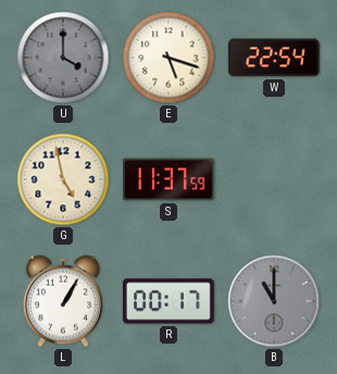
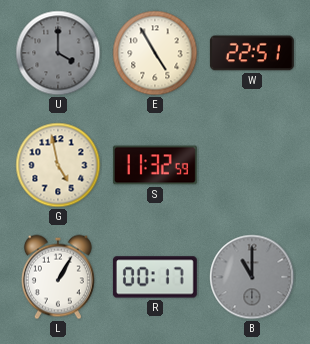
E: 5:18 -> 4:55
W: 22:54 -> 22:51
S: 11:37 -> 11:32
